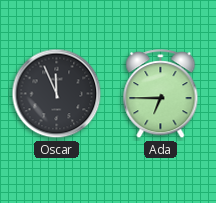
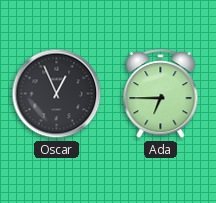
Oscar: 11:56 -> 12:56
